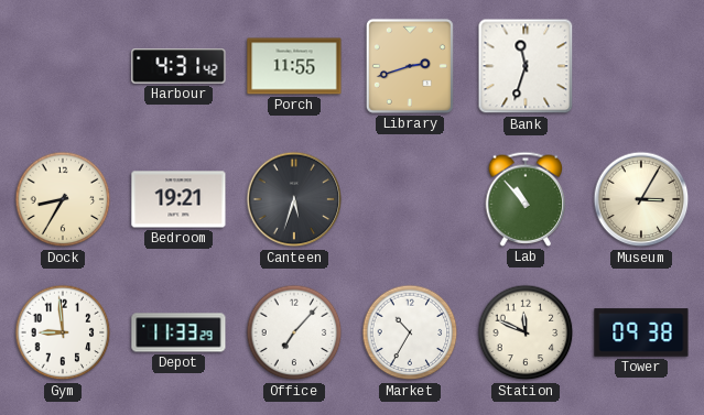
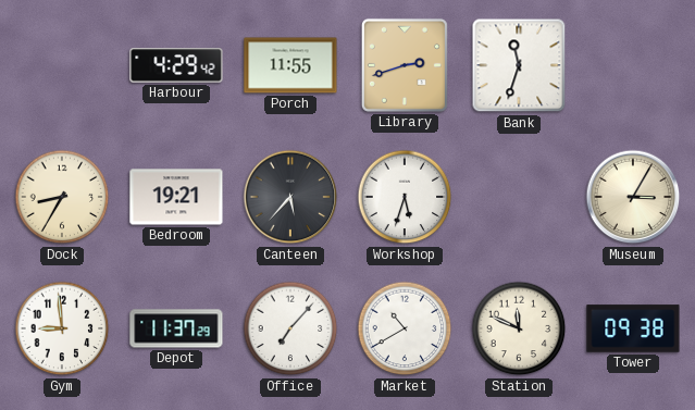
Harbour: 4:31 -> 4:29
Canteen: 5:33 -> 5:37
Workshop: none -> 5:33
Lab: 10:53 -> none
Depot: 11:33 -> 11:37
Market: 10:35 -> 10:40
